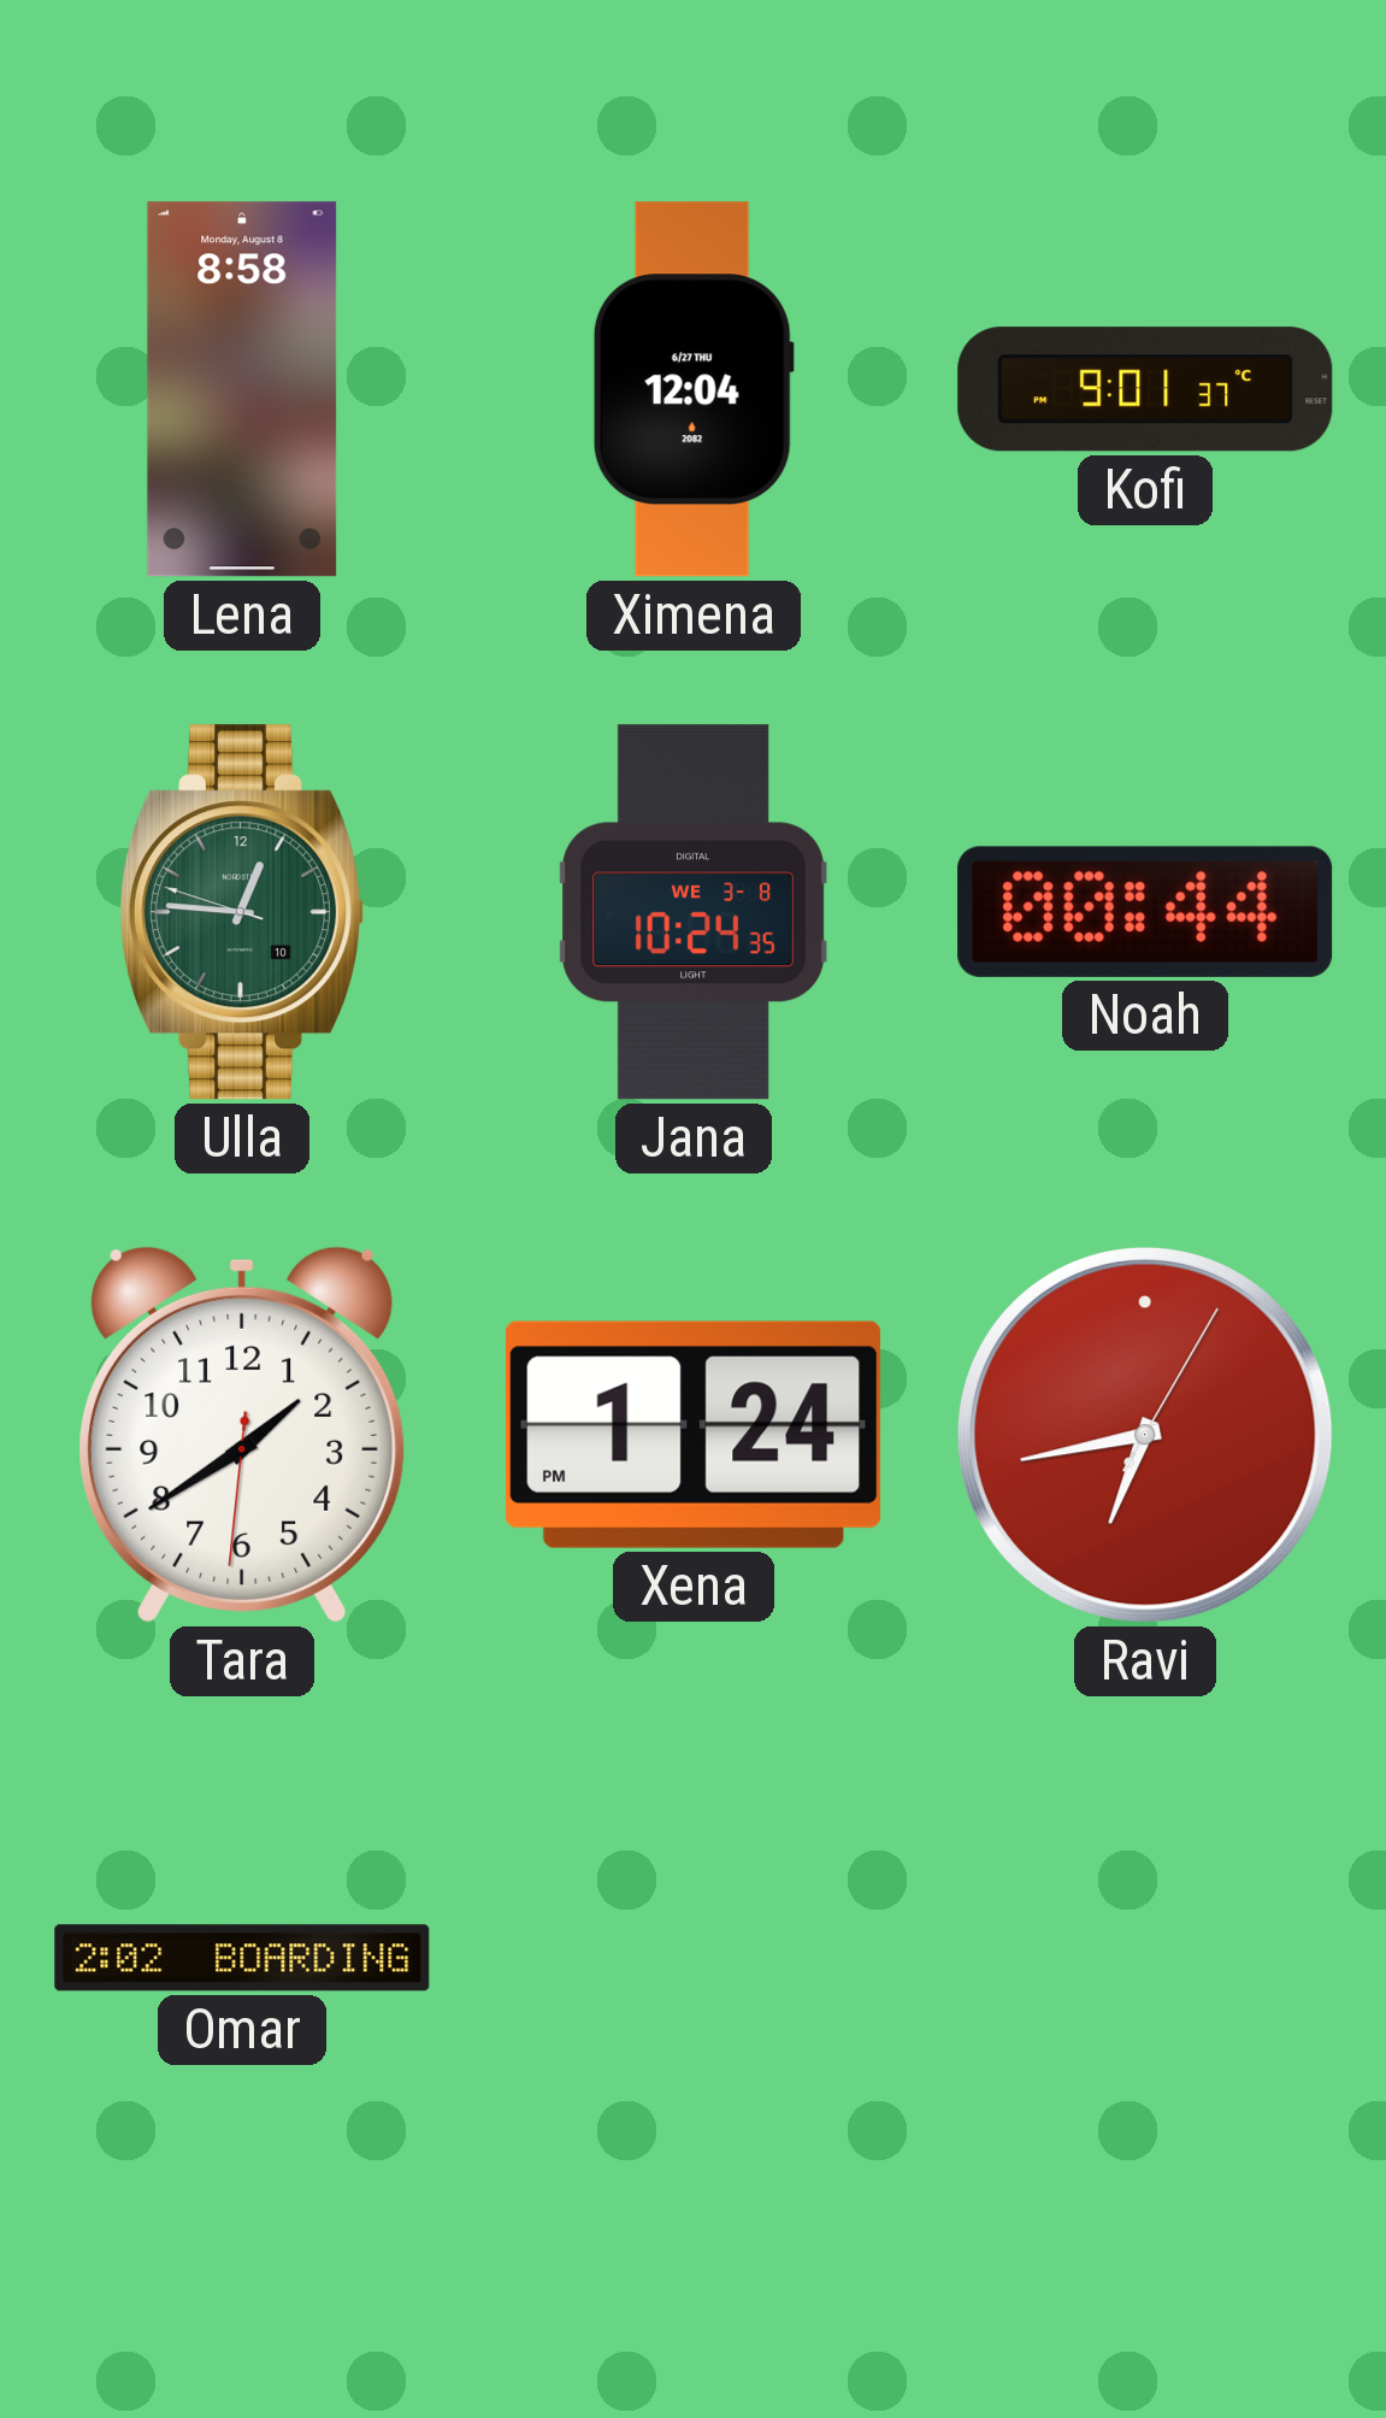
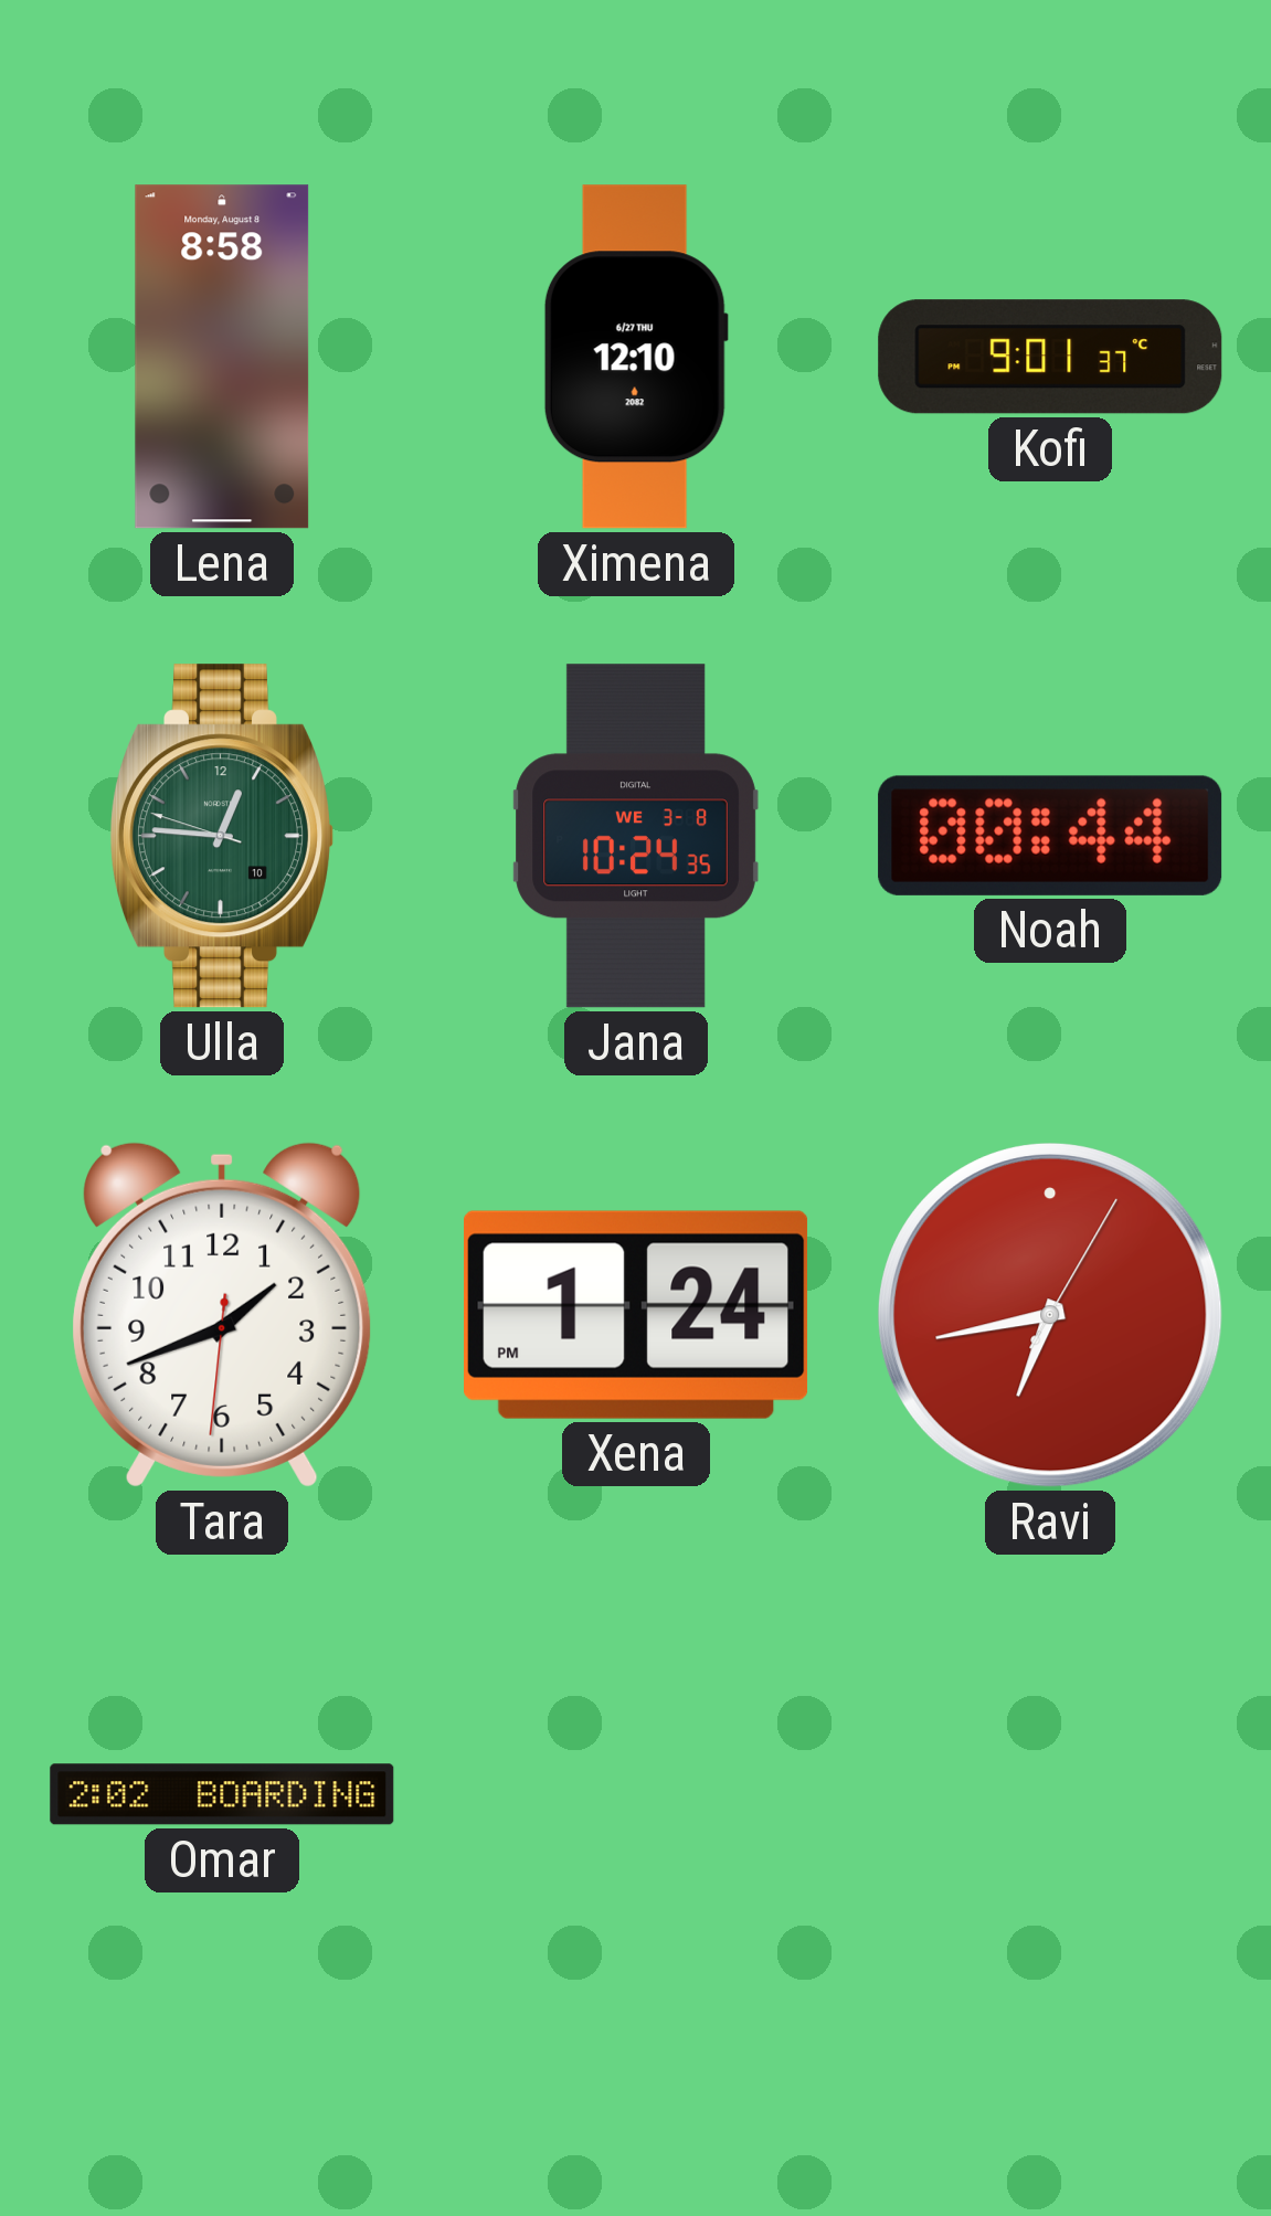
Ximena: 12:04 -> 12:10
Tara: 1:39 -> 1:41
